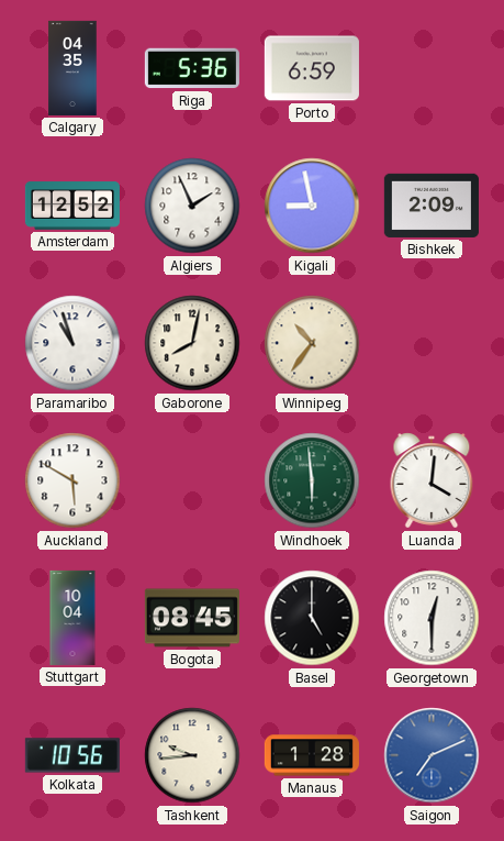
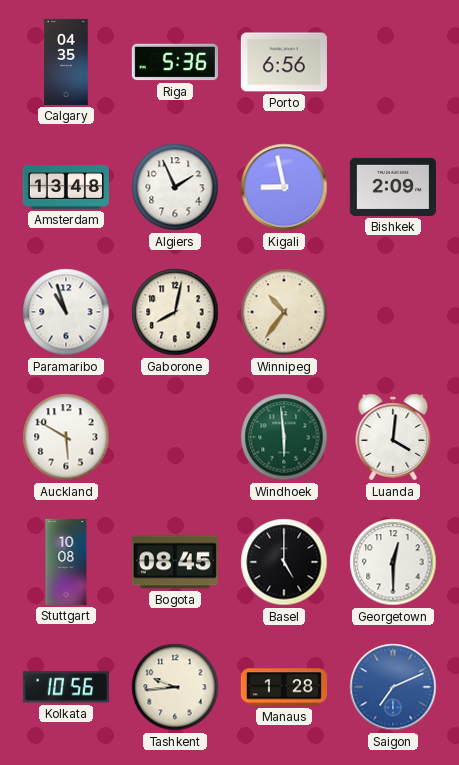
Porto: 6:59 -> 6:56
Amsterdam: 12:52 -> 13:48
Stuttgart: 10:04 -> 10:08
